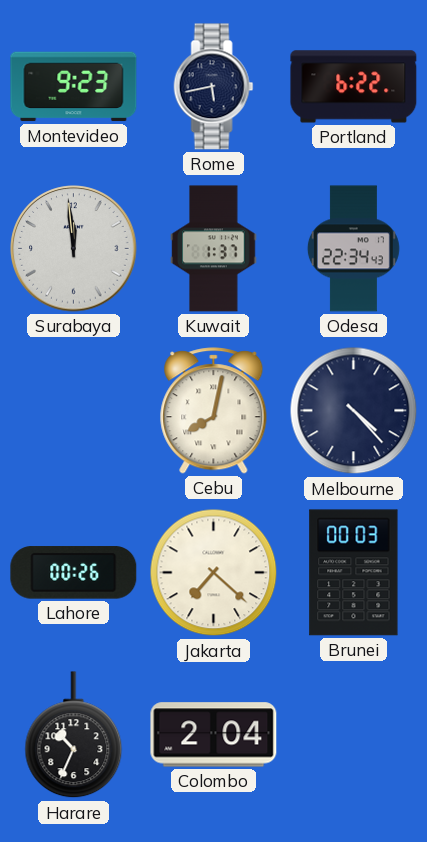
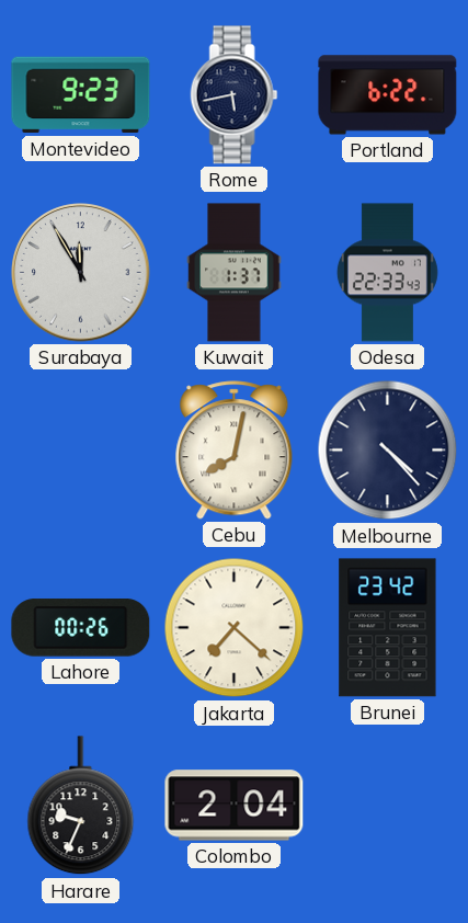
Surabaya: 11:59 -> 11:55
Odesa: 22:34 -> 22:33
Brunei: 00:03 -> 23:42
Harare: 10:34 -> 9:34
